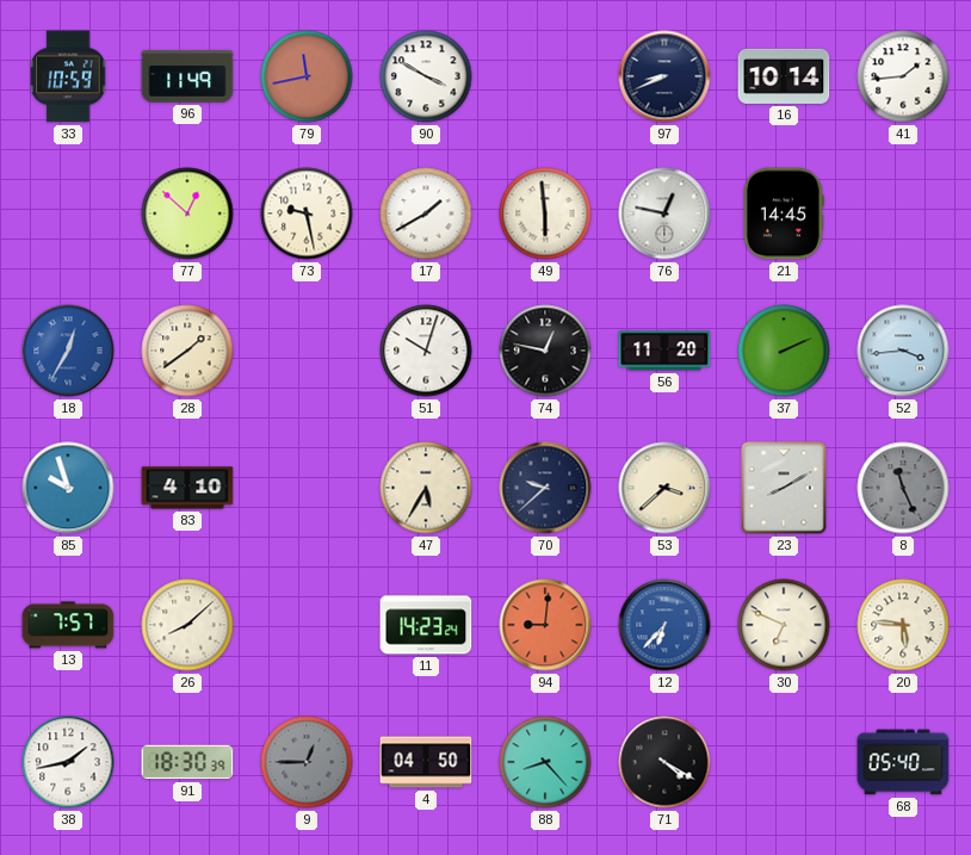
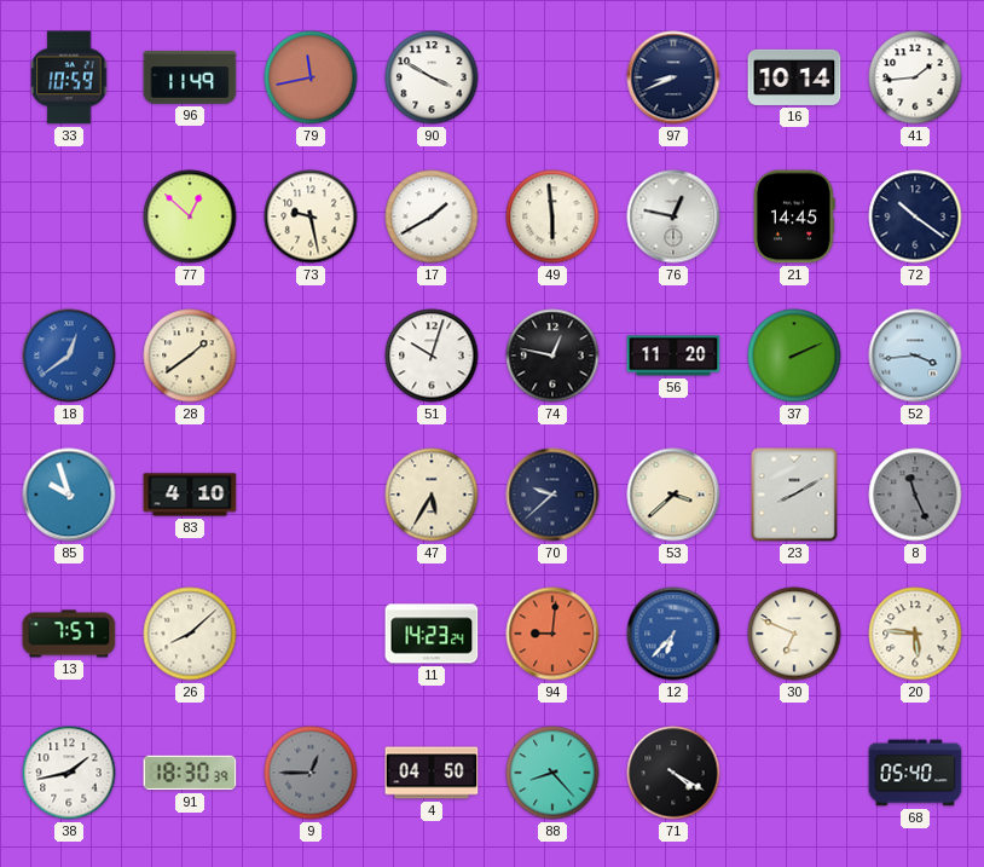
72: none -> 10:21
18: 12:35 -> 12:39
